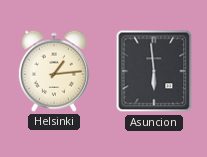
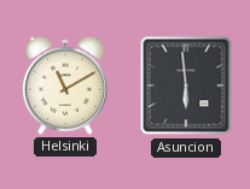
Helsinki: 1:14 -> 11:10
